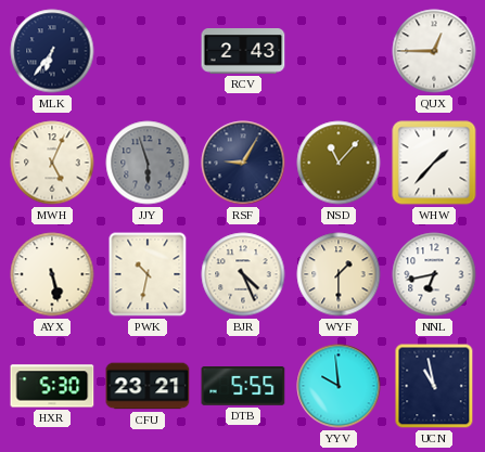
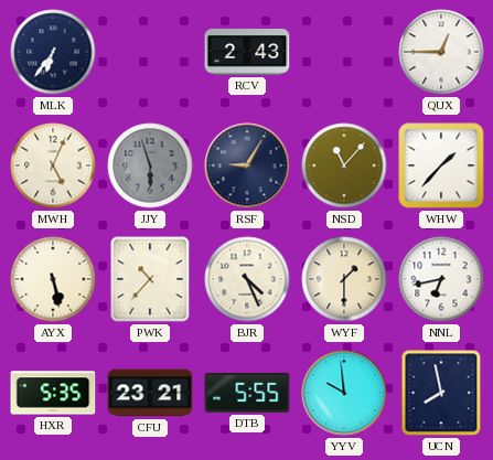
PWK: 10:32 -> 10:37
HXR: 5:30 -> 5:35
UCN: 10:58 -> 7:58
